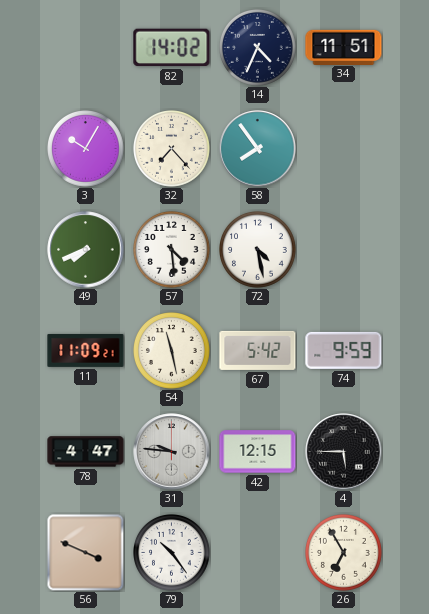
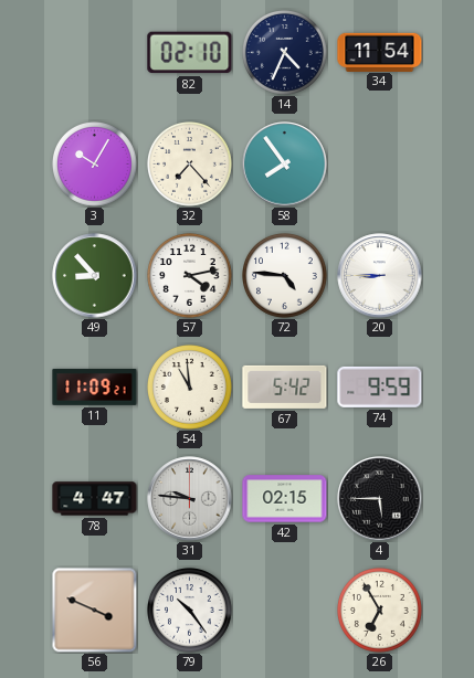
82: 14:02 -> 02:10
34: 11:51 -> 11:54
49: 7:41 -> 8:53
57: 4:29 -> 4:13
72: 4:28 -> 4:46
20: none -> 8:45
54: 11:28 -> 10:59
42: 12:15 -> 02:15
